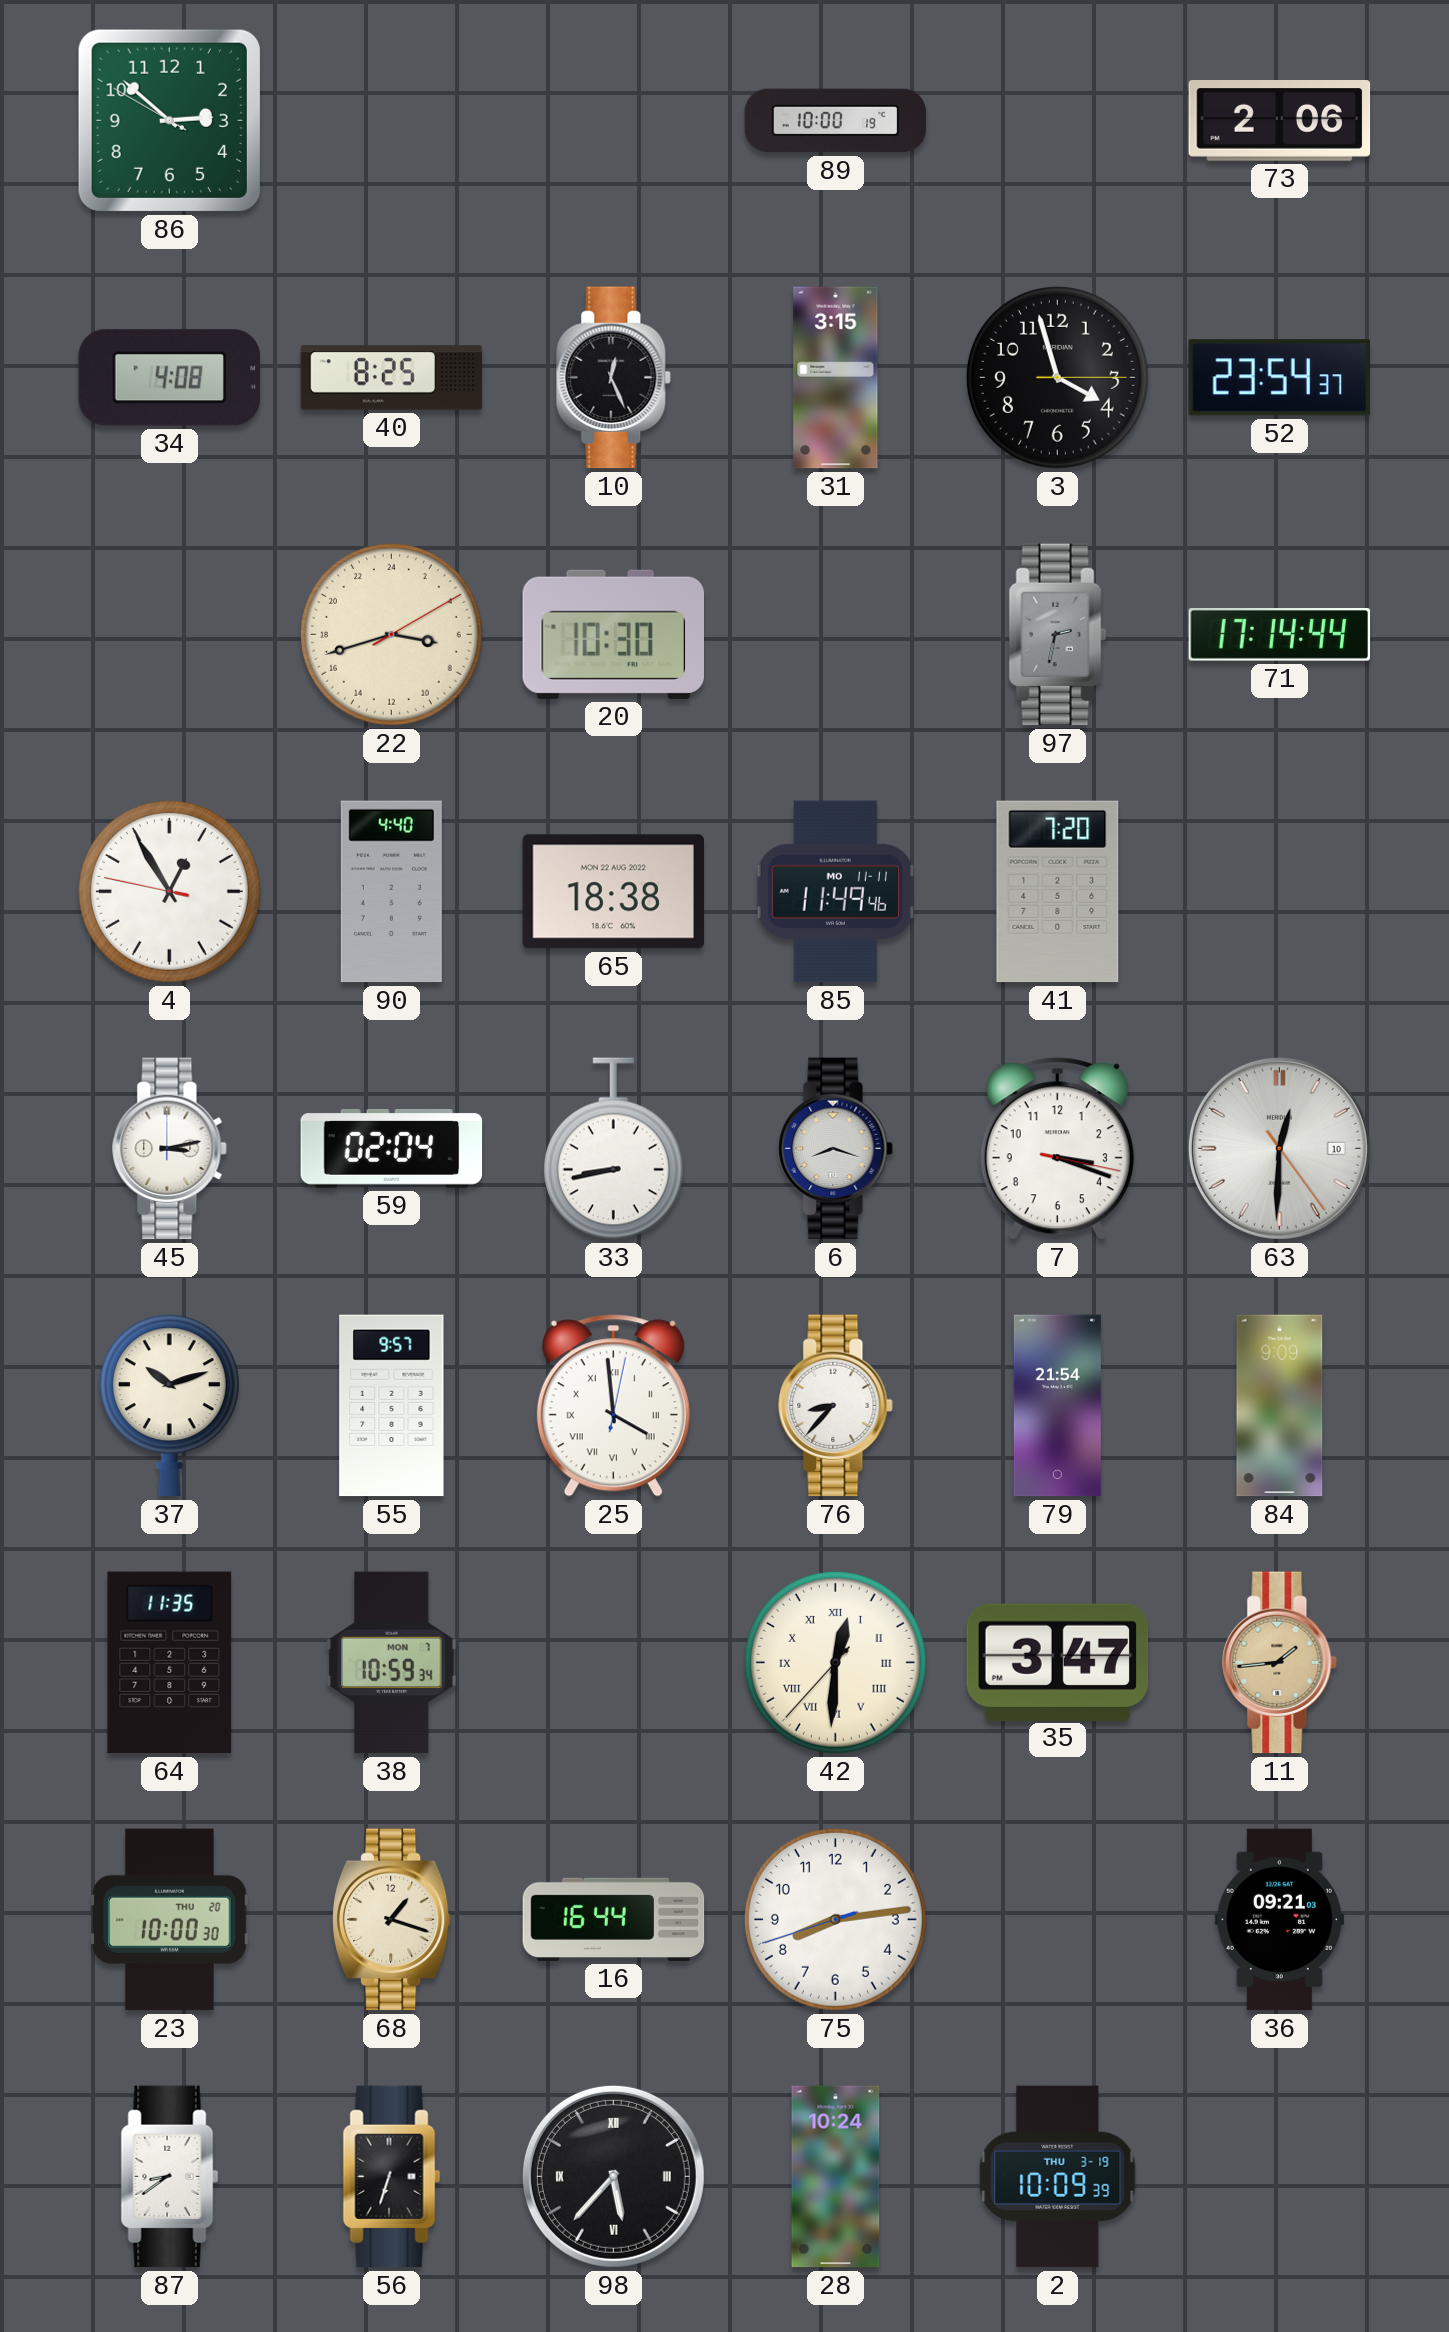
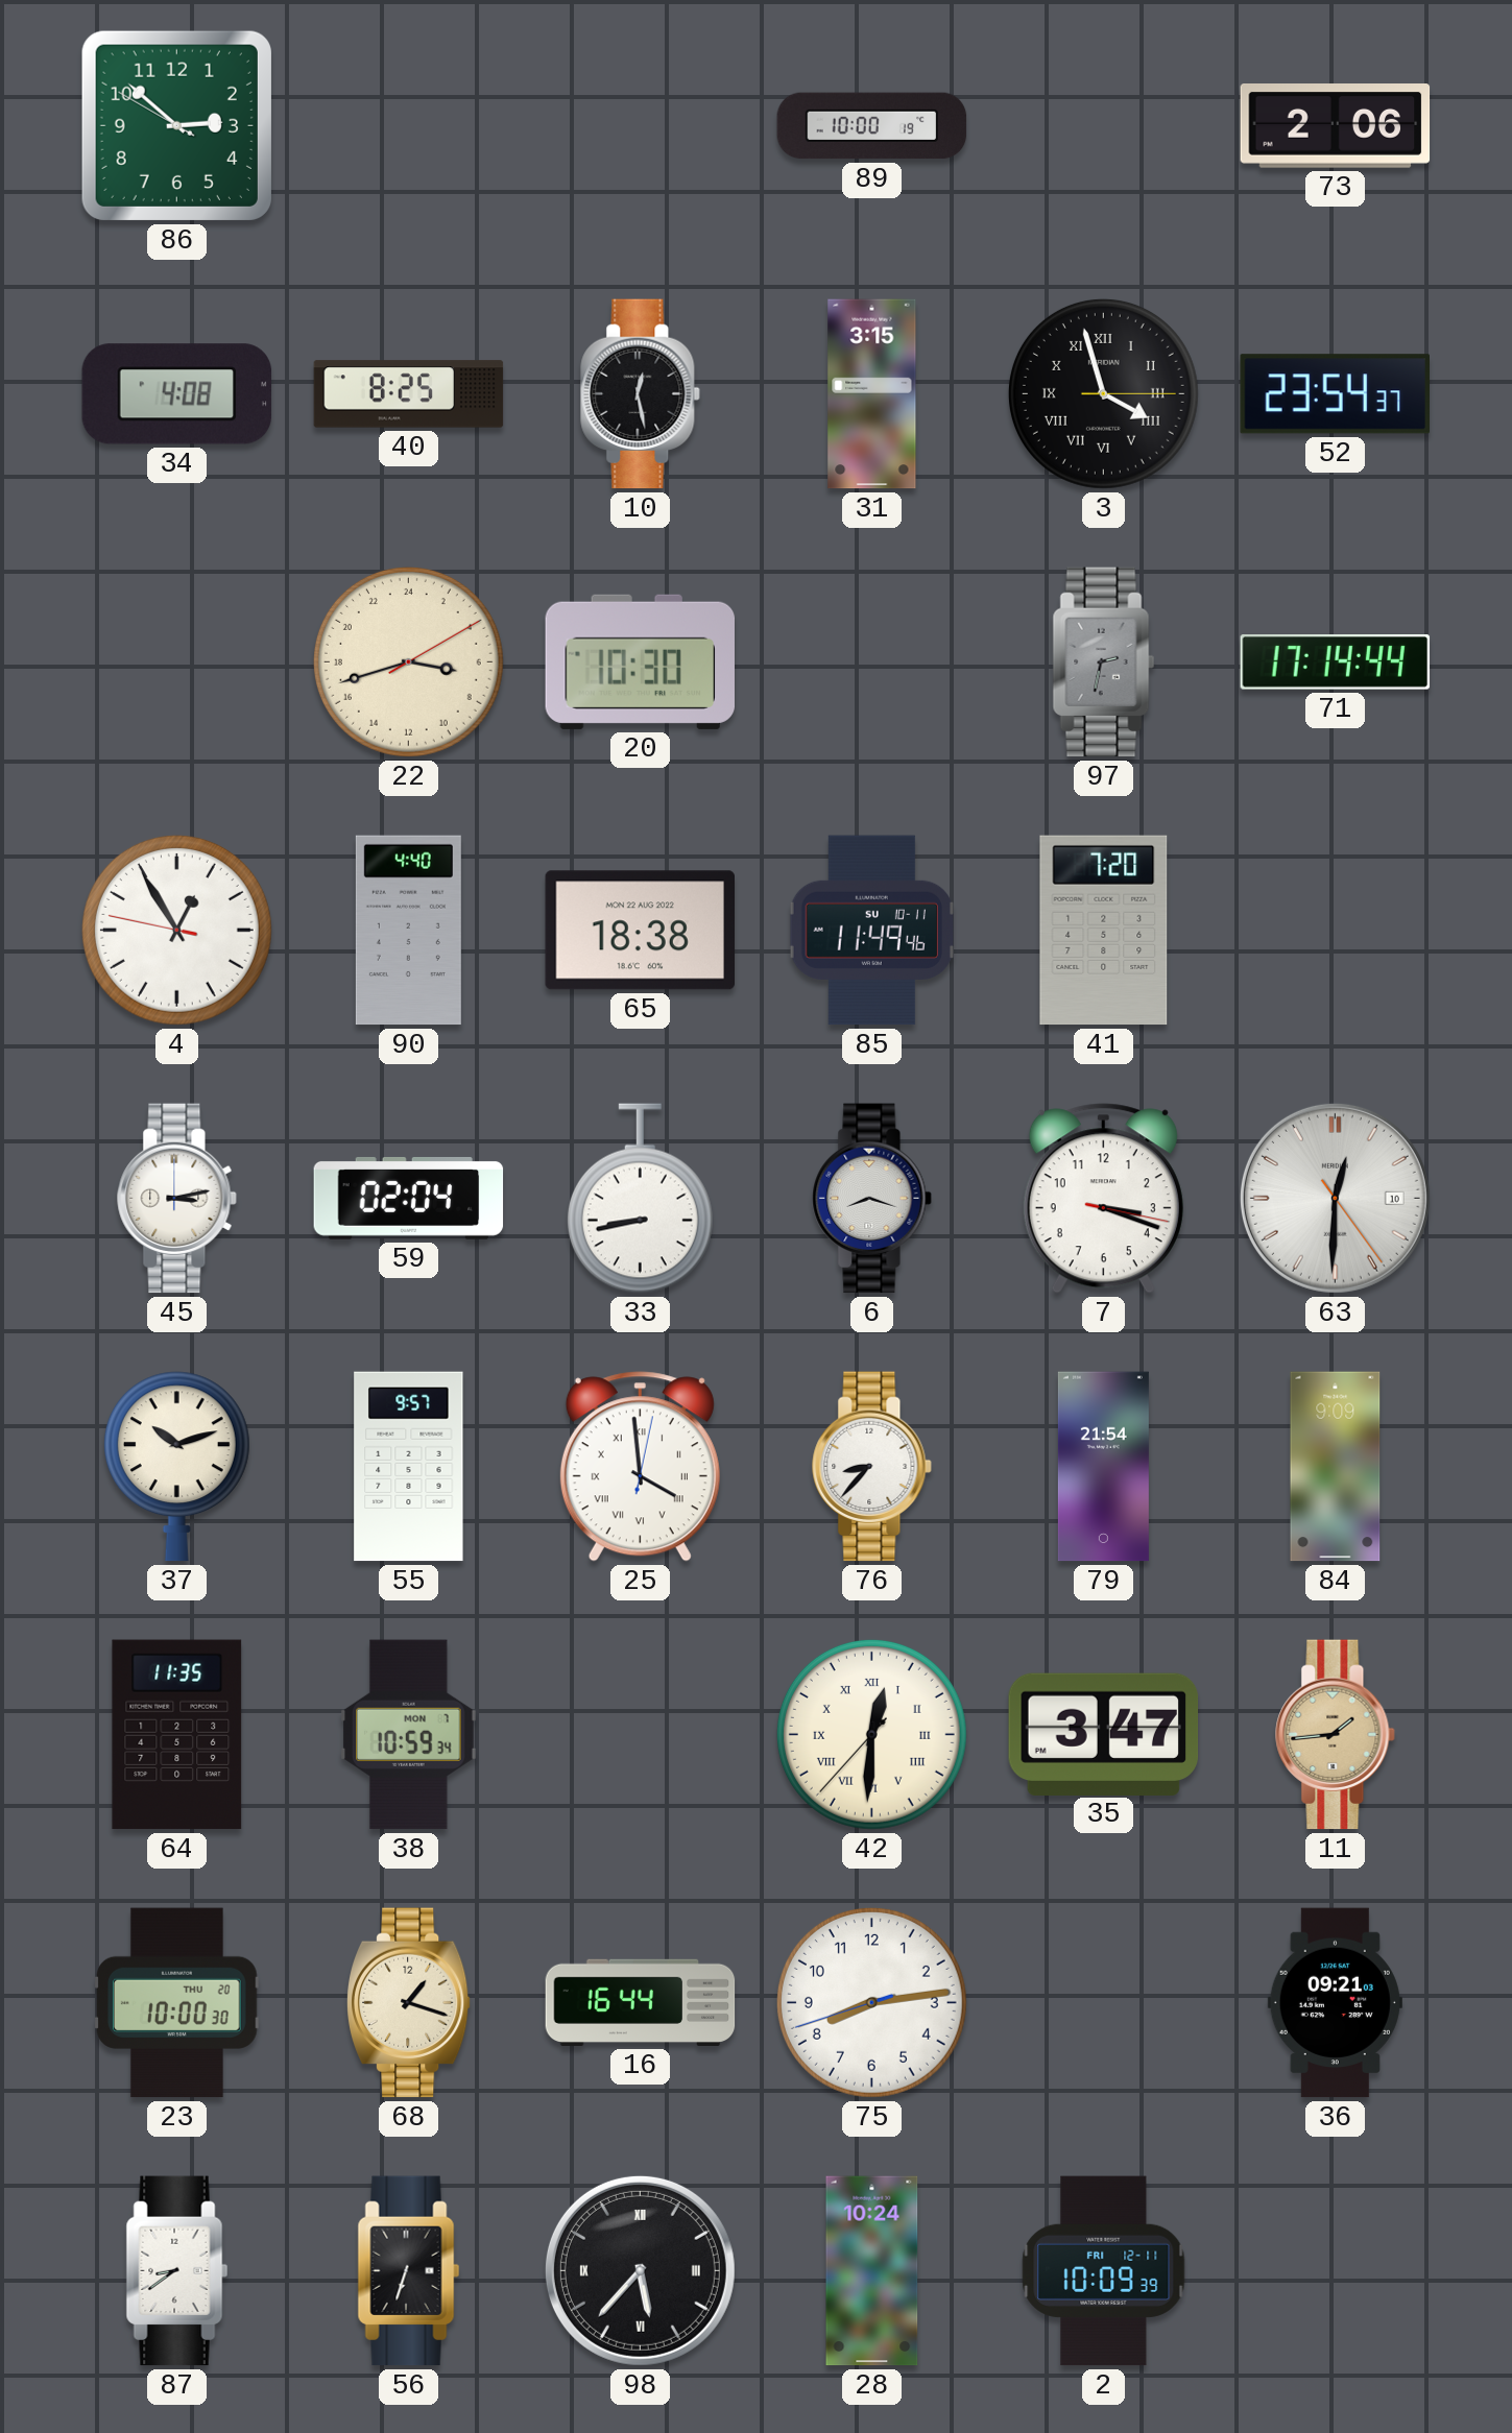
10: 12:26 -> 12:28
3 numerals: Arabic -> Roman
85 date: MO 11-11 -> SU 10-11
2 date: THU 3-19 -> FRI 12-11
